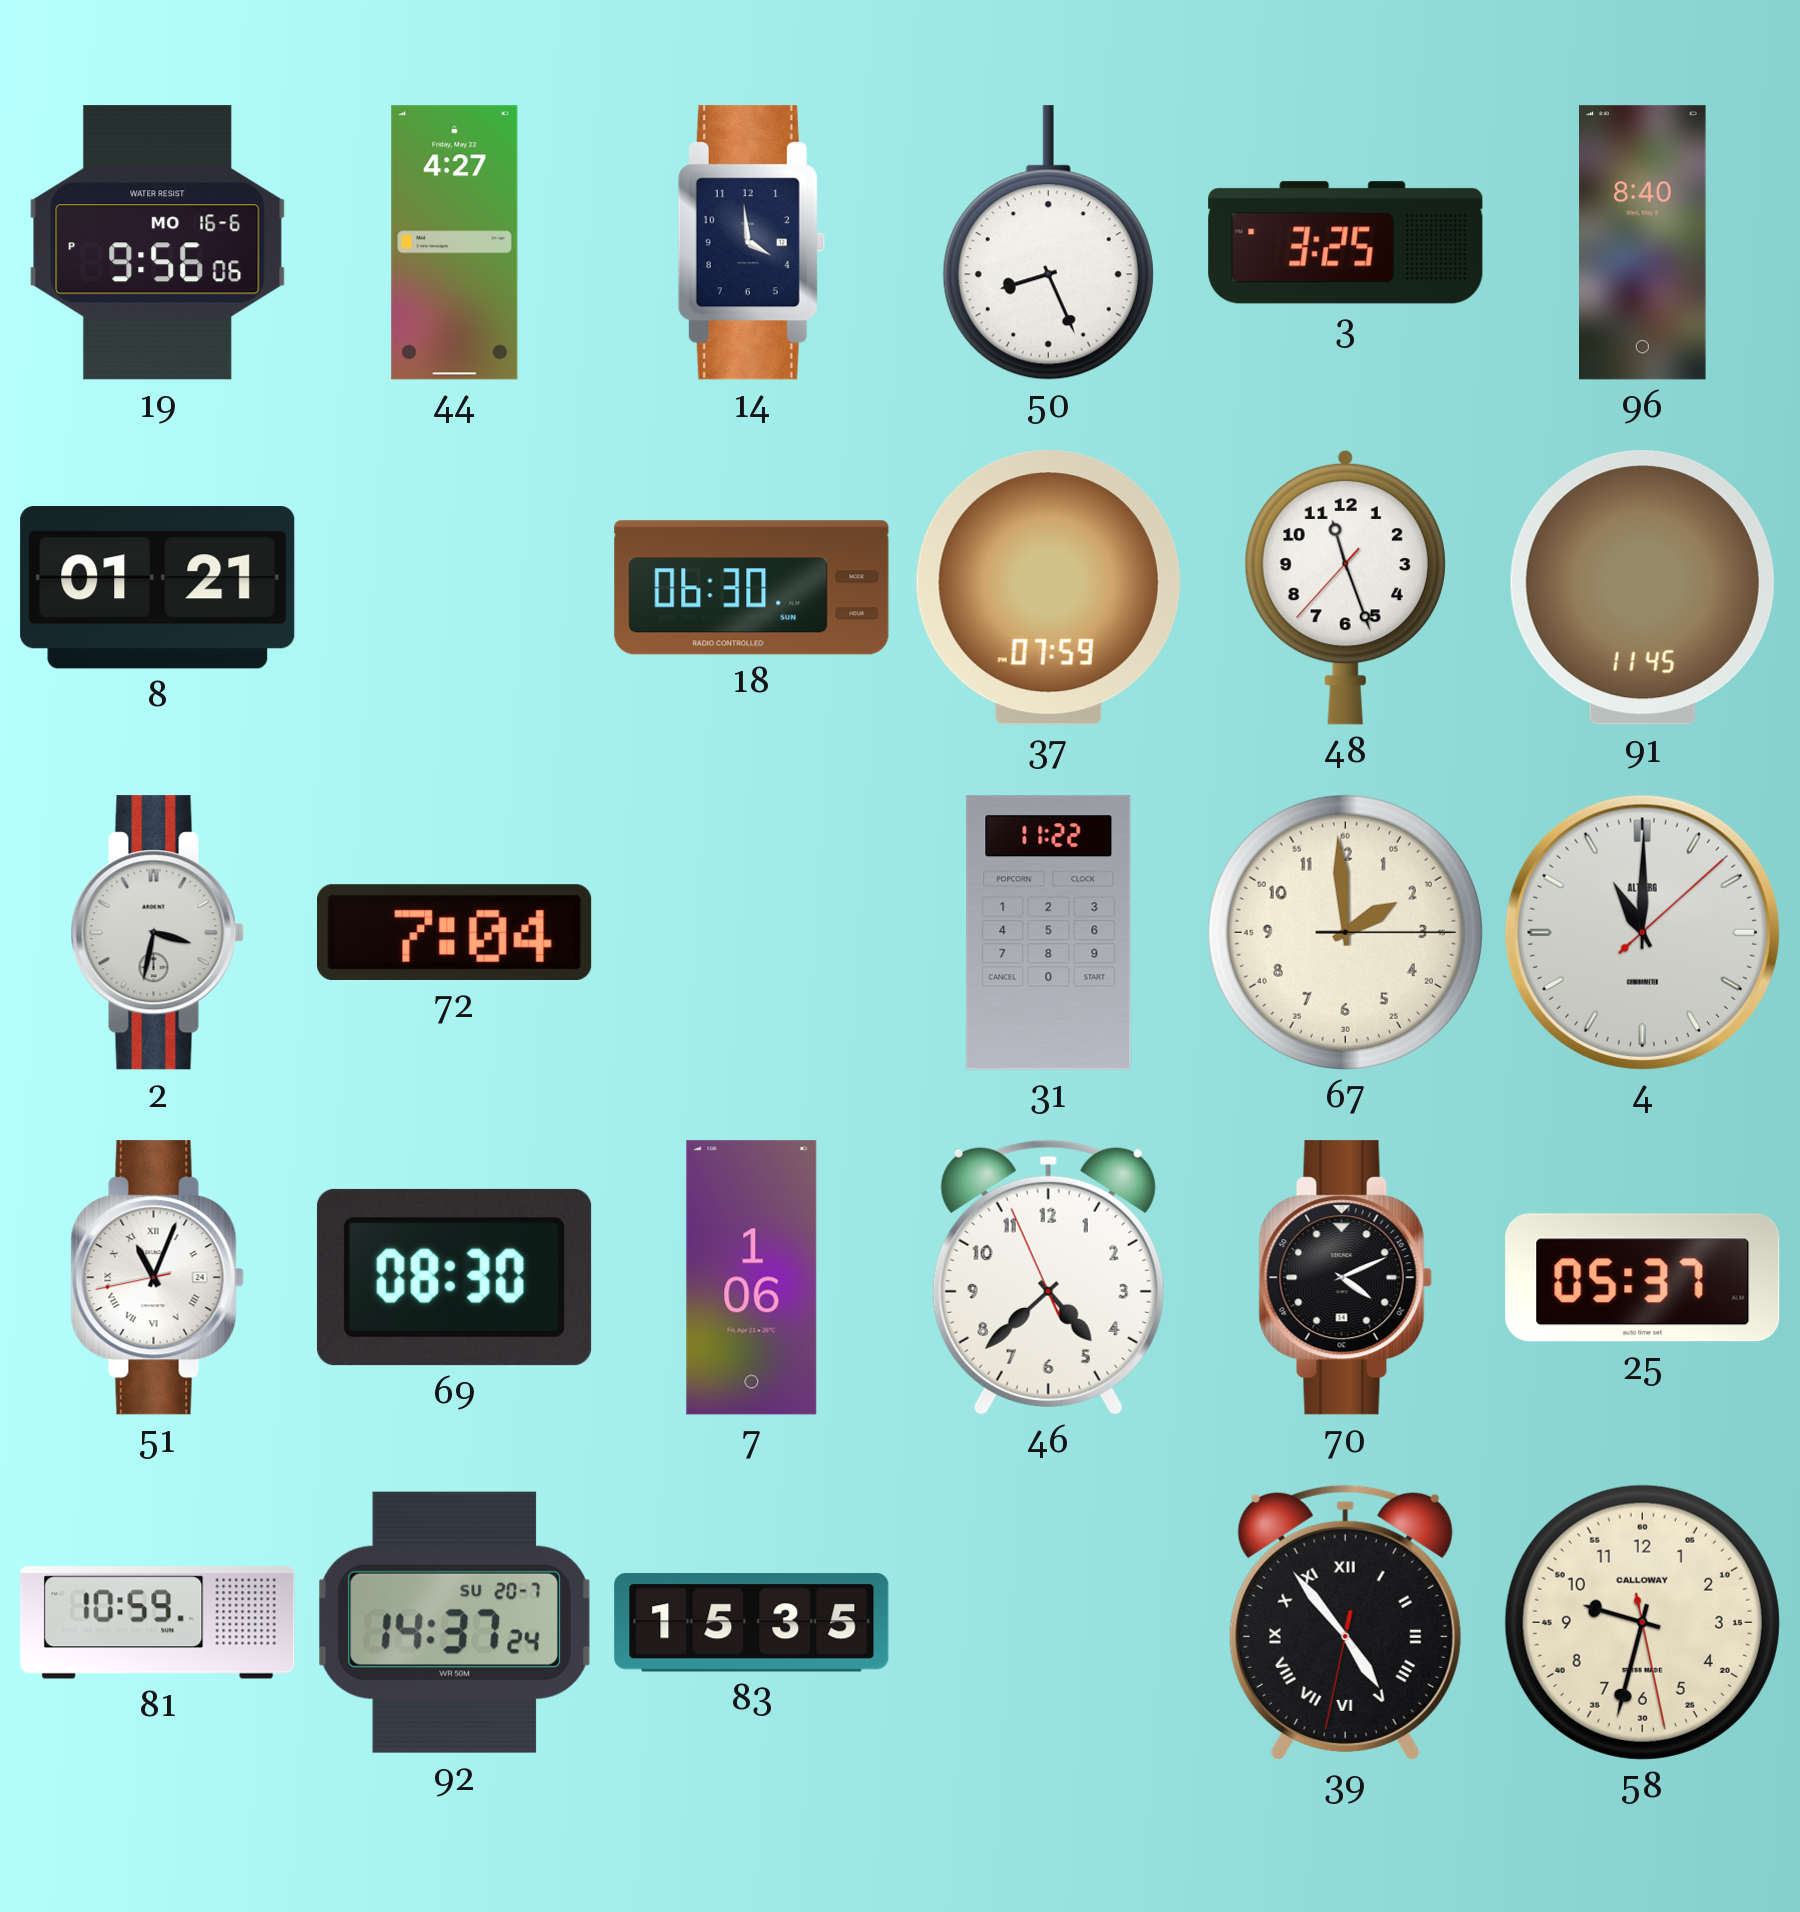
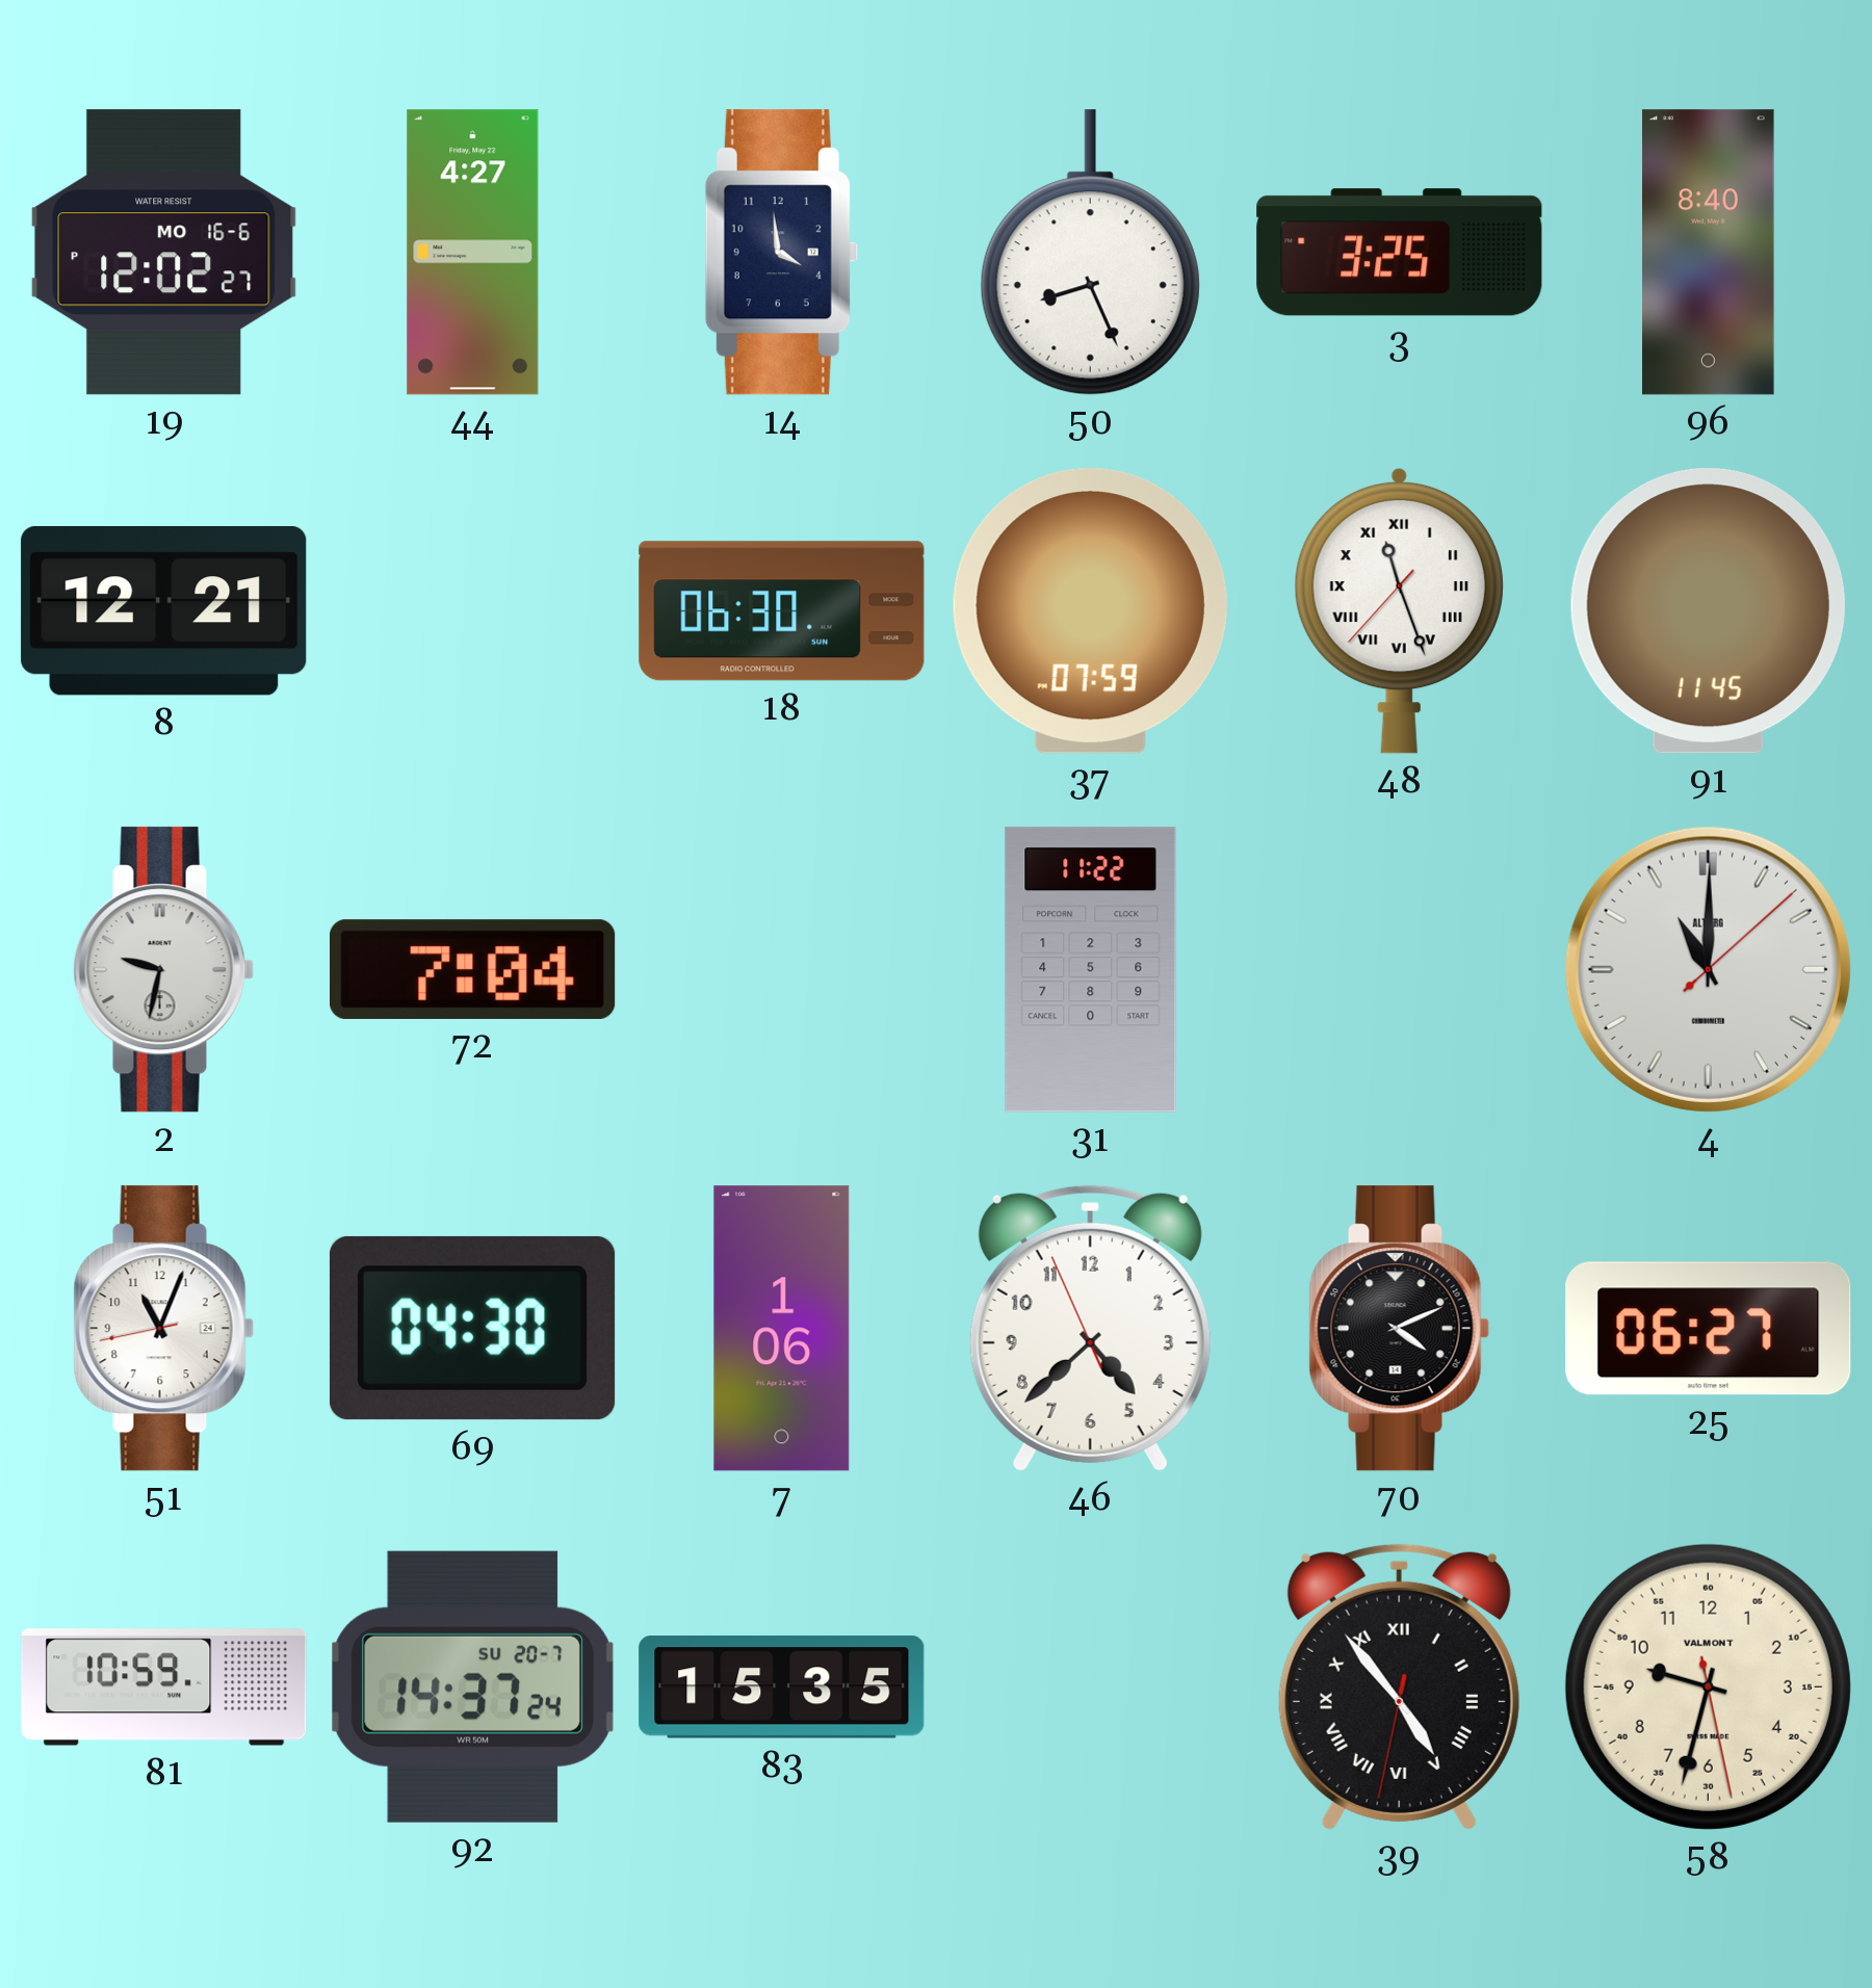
19: 9:56 -> 12:02
8: 01:21 -> 12:21
48 numerals: Arabic -> Roman
2: 3:32 -> 9:32
67: 1:59 -> none
51 numerals: Roman -> Arabic
69: 08:30 -> 04:30
25: 05:37 -> 06:27
58 brand: CALLOWAY -> VALMONT
